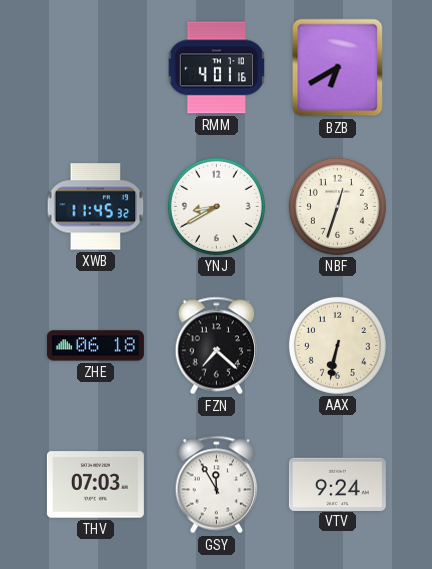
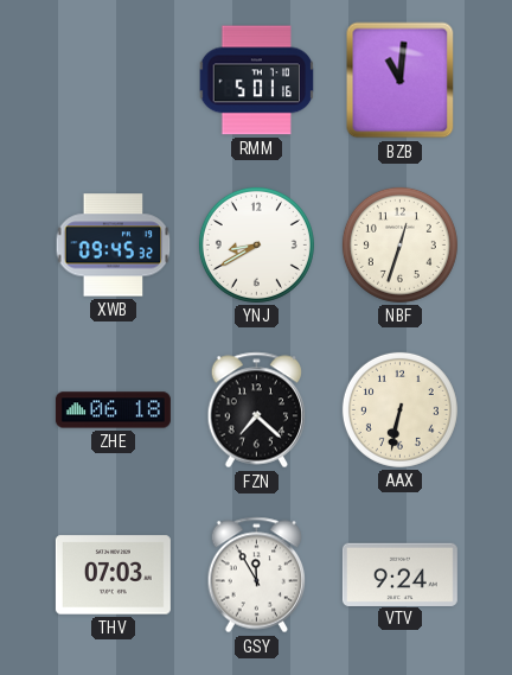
RMM: 4:01 -> 5:01
BZB: 6:40 -> 11:01
XWB: 11:45 -> 09:45
